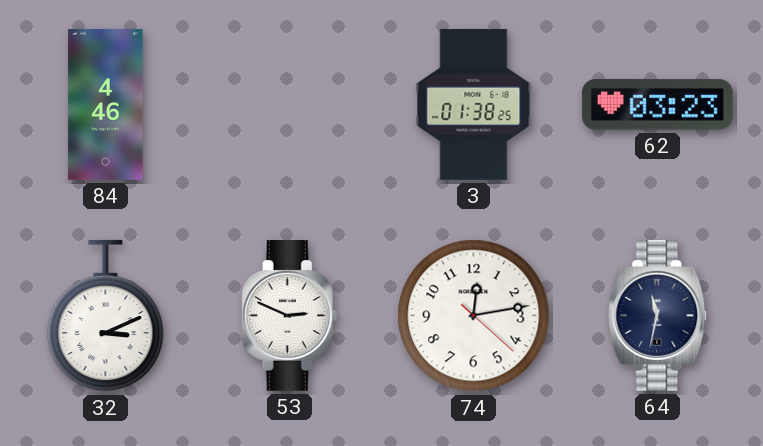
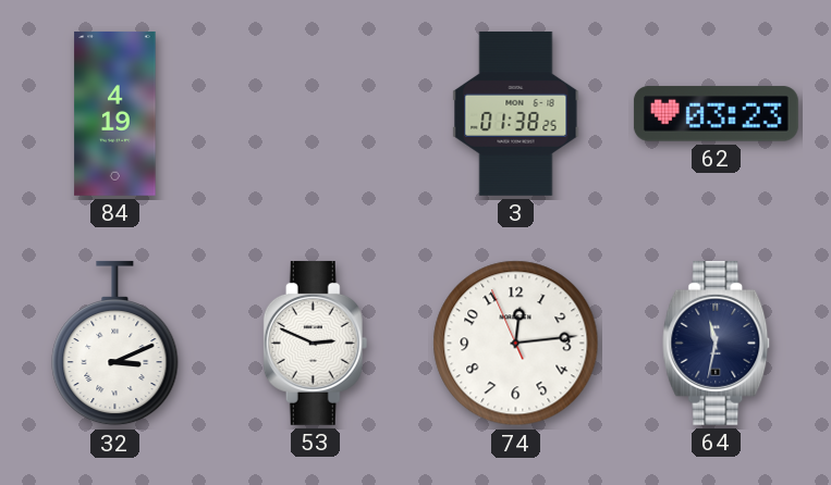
84: 4:46 -> 4:19
74: 12:13:22 -> 12:13:56
